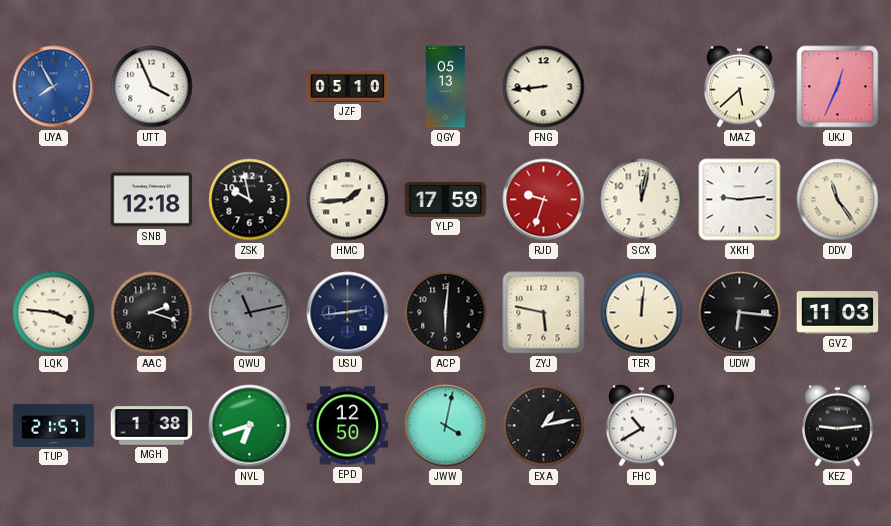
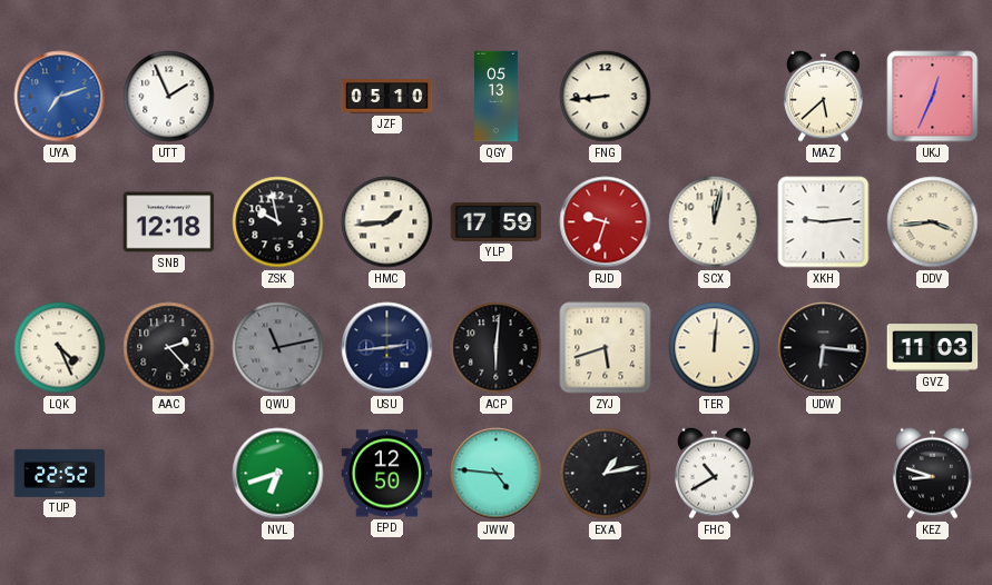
UYA: 7:55 -> 7:12
UTT: 3:56 -> 1:56
DDV: 11:24 -> 3:44
LQK: 3:46 -> 4:26
AAC: 2:18 -> 2:23
ZYJ: 5:47 -> 5:42
TUP: 21:57 -> 22:52
MGH: 1:38 -> none
JWW: 4:02 -> 4:46
KEZ: 9:14 -> 8:48
